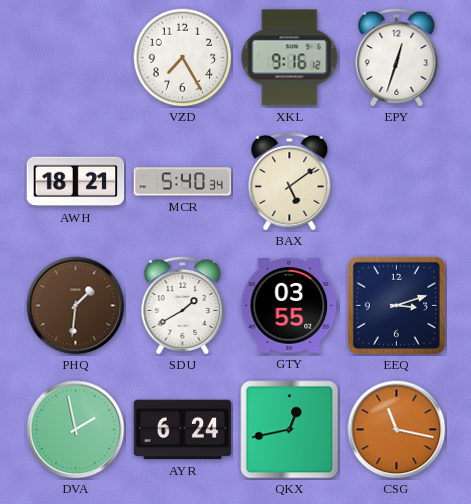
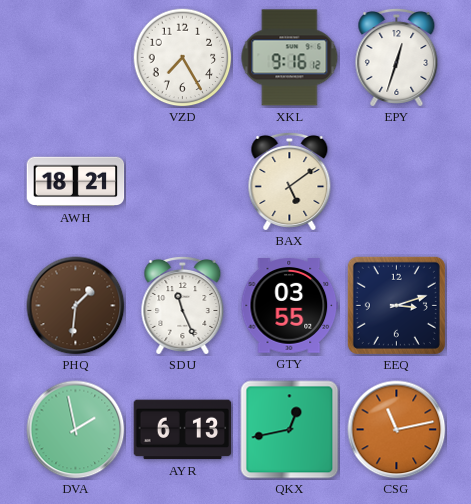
MCR: 5:40 -> none
SDU: 1:40 -> 11:26
AYR: 6:24 -> 6:13
CSG: 11:17 -> 11:13
